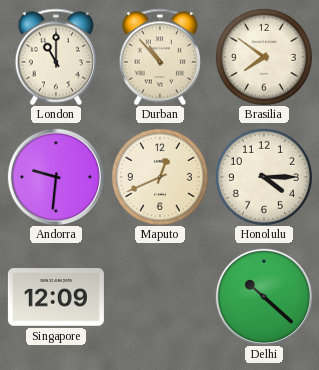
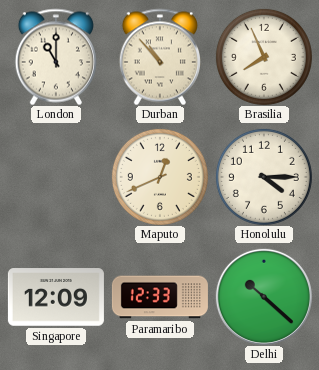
Brasilia: 7:51 -> 7:56
Andorra: 9:31 -> none
Paramaribo: none -> 12:33
